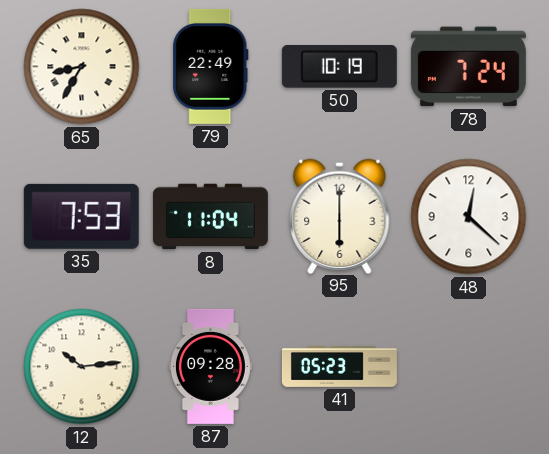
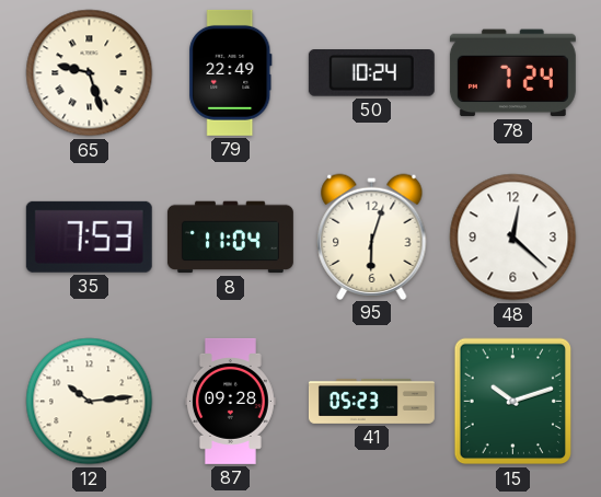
65: 8:35 -> 9:27
50: 10:19 -> 10:24
95: 6:00 -> 6:03
15: none -> 10:12
